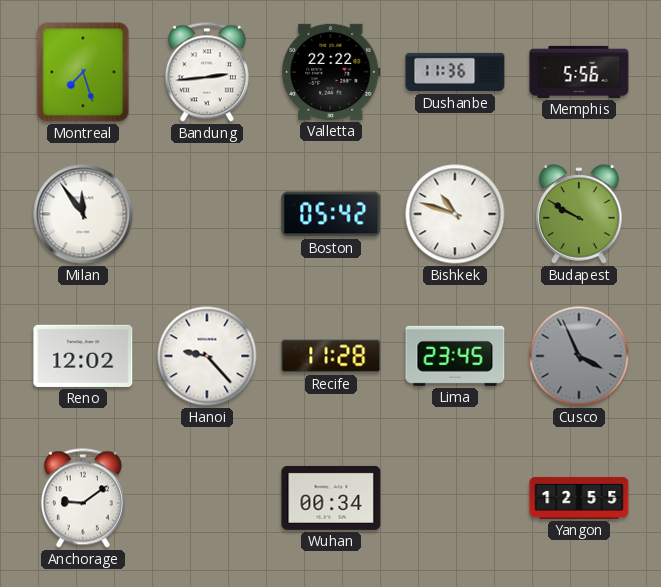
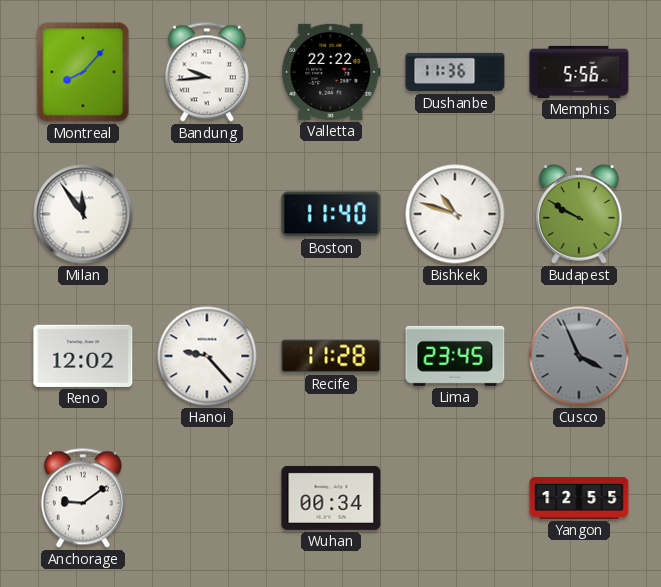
Montreal: 7:27 -> 8:07
Bandung: 2:44 -> 9:44
Boston: 05:42 -> 11:40
